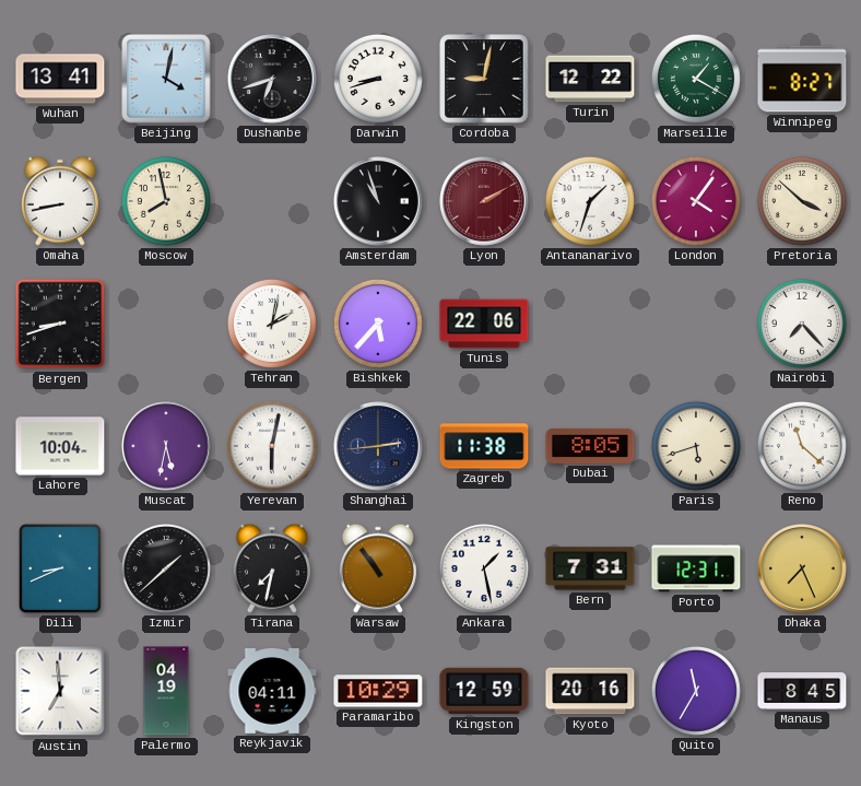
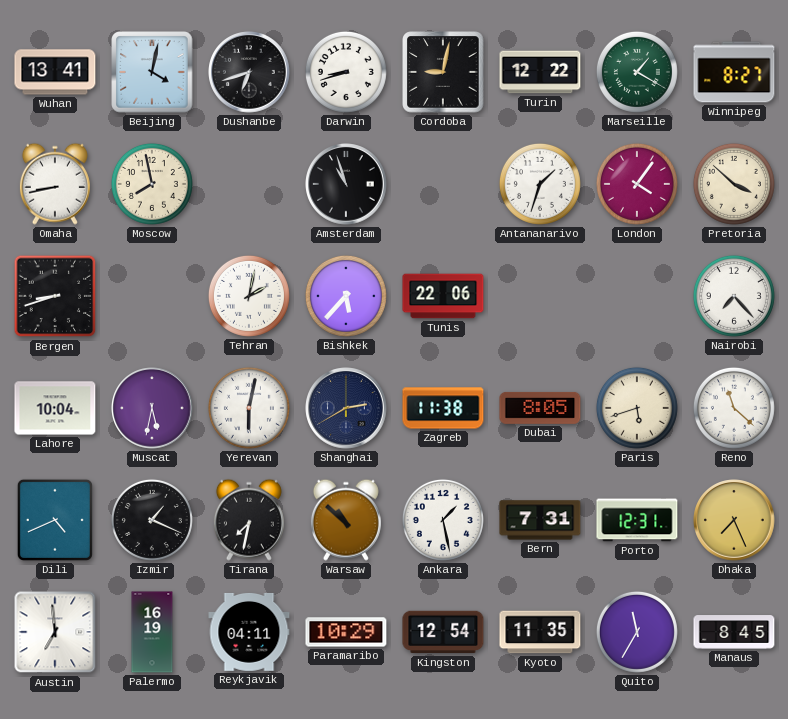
Lyon: 2:10 -> none
Shanghai: 2:44 -> 2:40
Dili: 8:41 -> 4:41
Izmir: 1:38 -> 1:19
Warsaw: 10:54 -> 10:52
Palermo: 04:19 -> 16:19
Kingston: 12:59 -> 12:54
Kyoto: 20:16 -> 11:35
